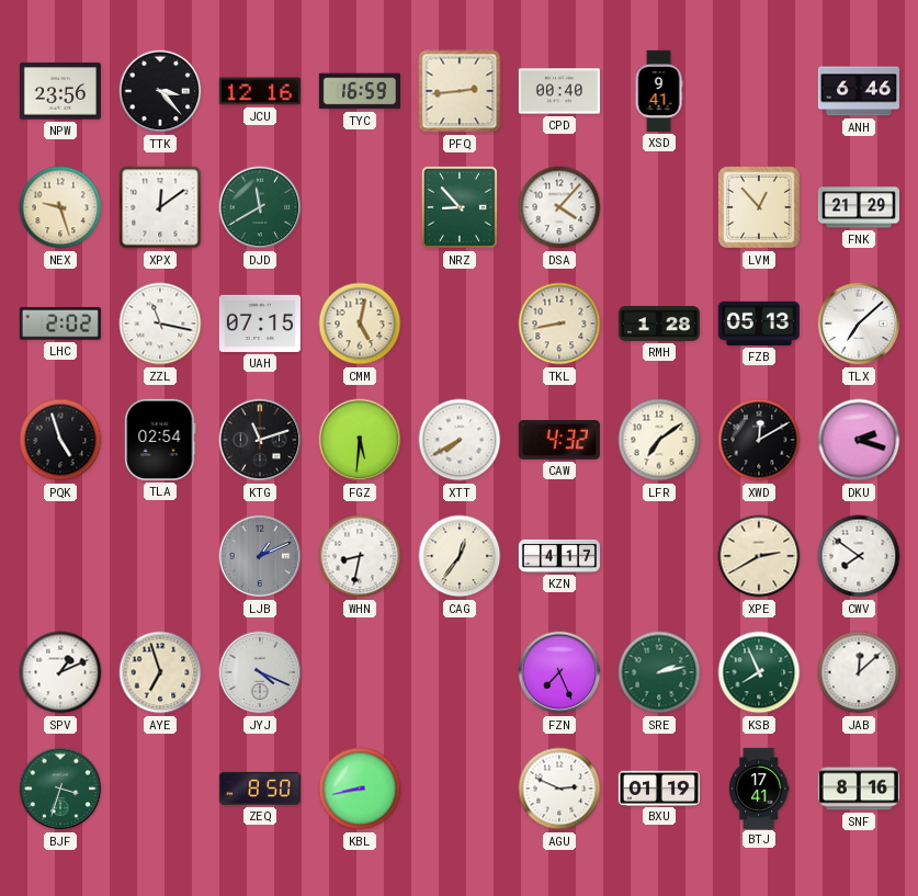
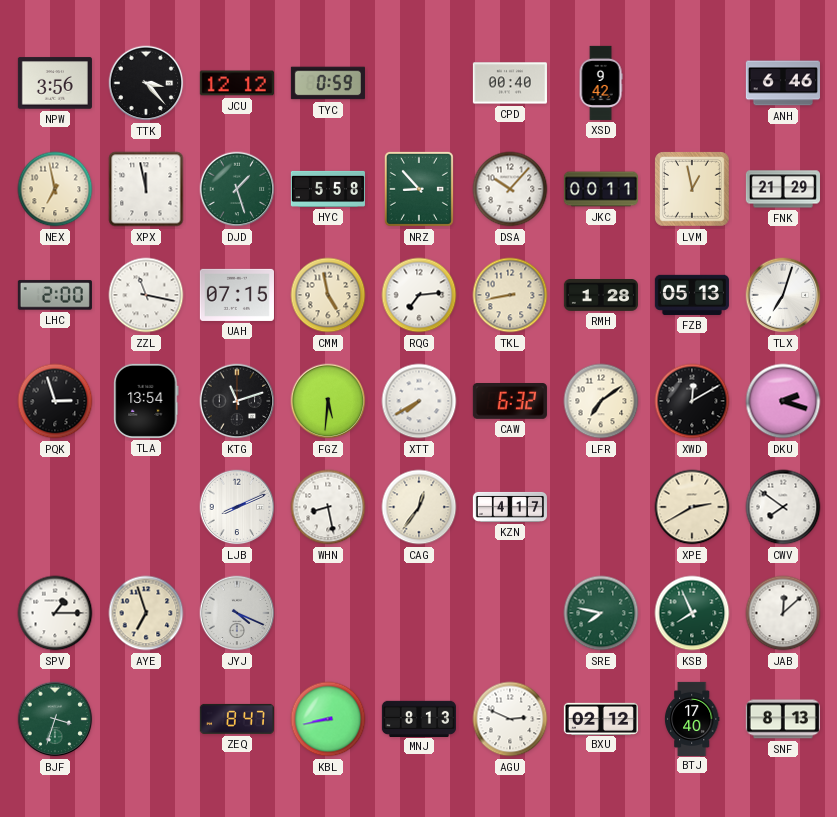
NPW: 23:56 -> 3:56
JCU: 12:16 -> 12:12
TYC: 16:59 -> 0:59
PFQ: 2:44 -> none
XSD: 9:41 -> 9:42
NEX: 9:27 -> 6:58
XPX: 12:09 -> 11:58
DJD: 11:40 -> 1:27
HYC: none -> 5:58
DSA: 4:07 -> 10:07
JKC: none -> 00:11
LVM: 12:53 -> 12:58
LHC: 2:02 -> 2:00
CMM: 5:02 -> 4:58
RQG: none -> 7:14
TLX: 7:08 -> 7:03
PQK: 4:57 -> 2:57
TLA: 02:54 -> 13:54
CAW: 4:32 -> 6:32
LJB: 1:11 -> 8:11
LJB dial: grey -> white
WHN: 8:32 -> 8:28
SPV: 1:11 -> 1:15
FZN: 7:26 -> none
SRE: 2:13 -> 7:47
ZEQ: 8:50 -> 8:47
MNJ: none -> 8:13
BXU: 01:19 -> 02:12
BTJ: 17:41 -> 17:40
SNF: 8:16 -> 8:13
